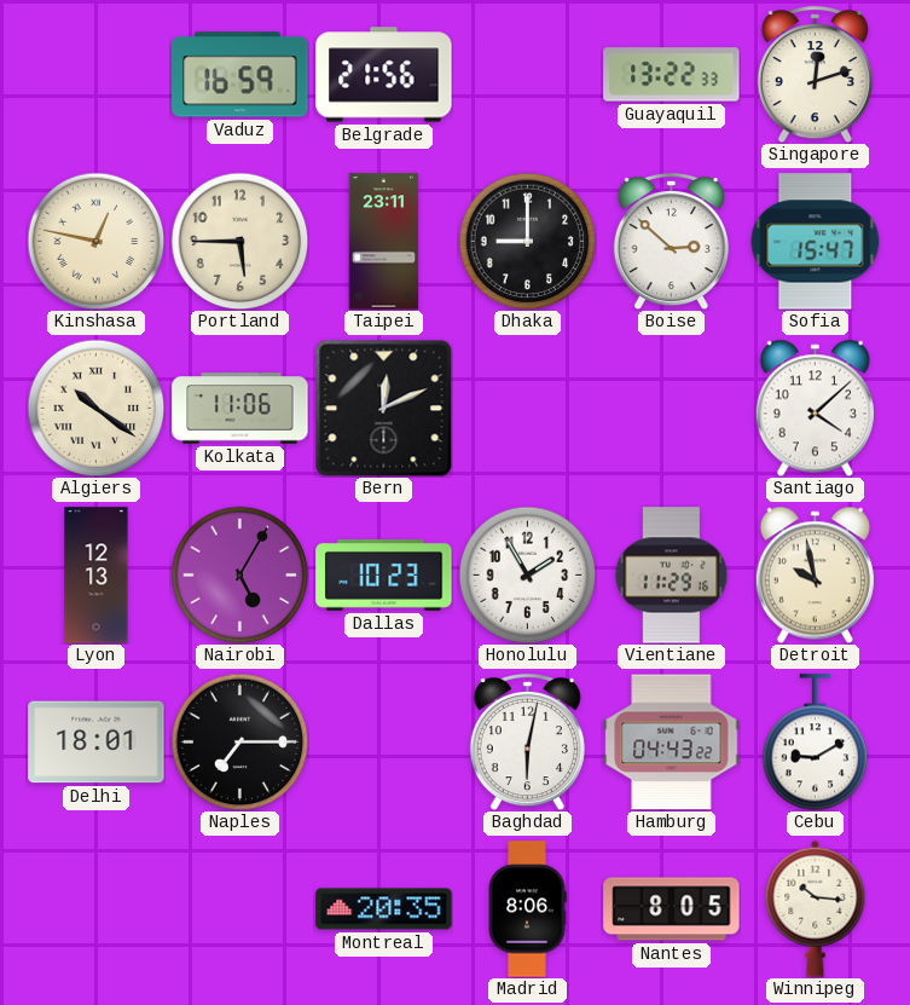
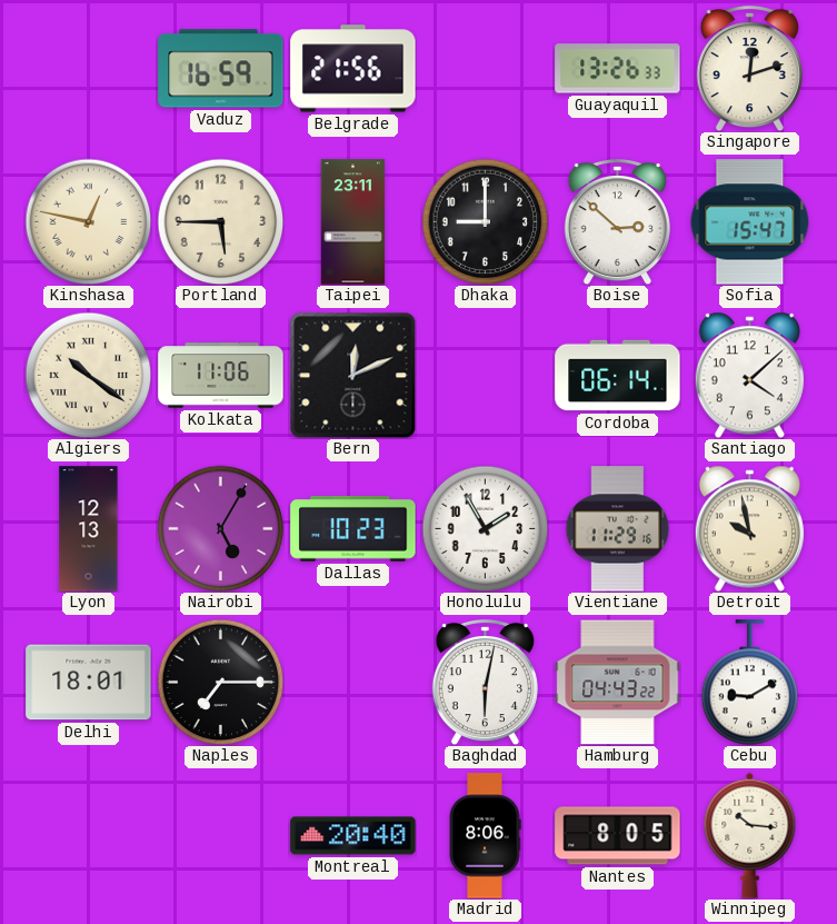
Guayaquil: 13:22 -> 13:26
Cordoba: none -> 06:14
Montreal: 20:35 -> 20:40
